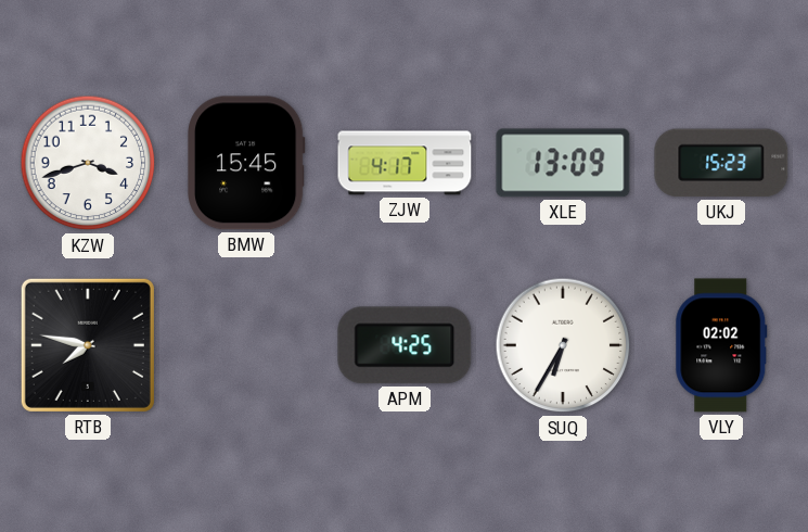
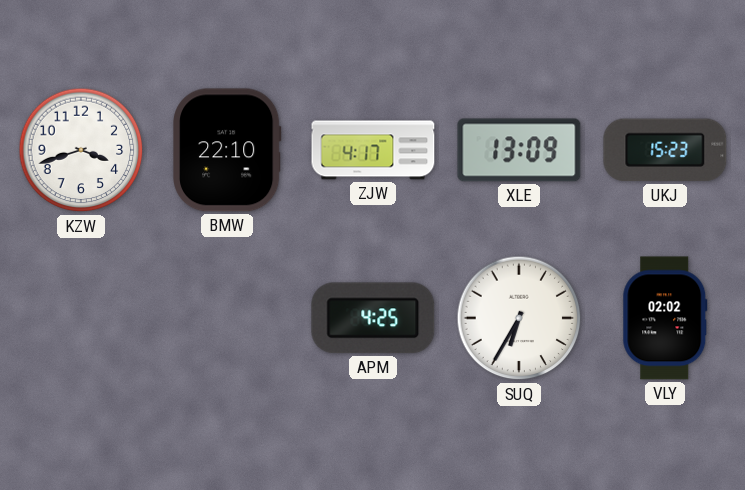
BMW: 15:45 -> 22:10
RTB: 7:47 -> none
